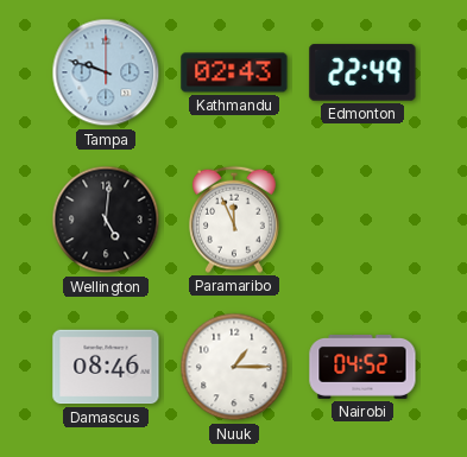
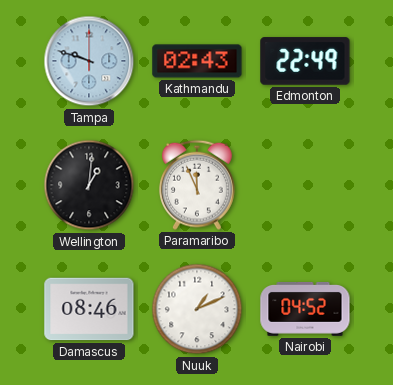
Wellington: 5:01 -> 1:01
Nuuk: 1:15 -> 1:11
